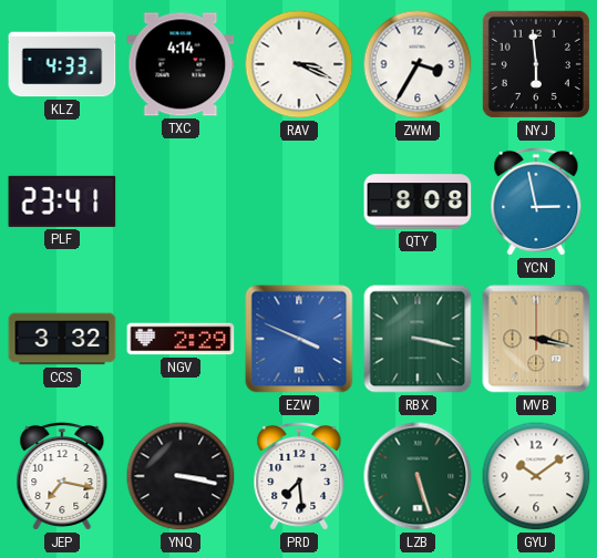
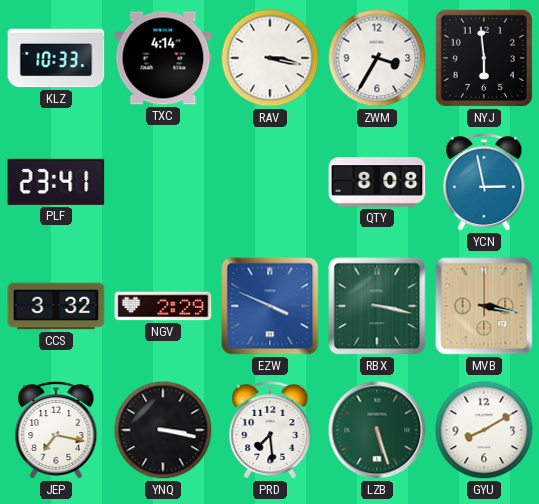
KLZ: 4:33 -> 10:33
RAV: 3:19 -> 3:17
GYU: 10:09 -> 8:10
